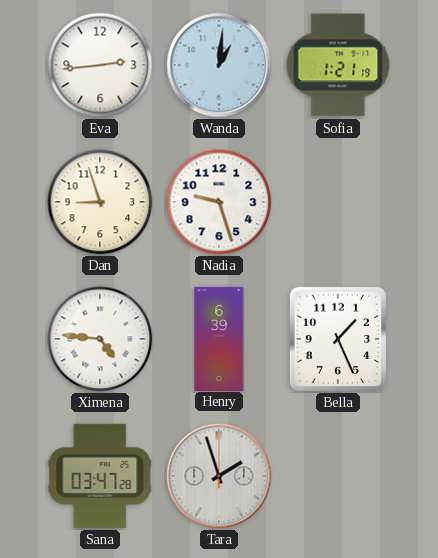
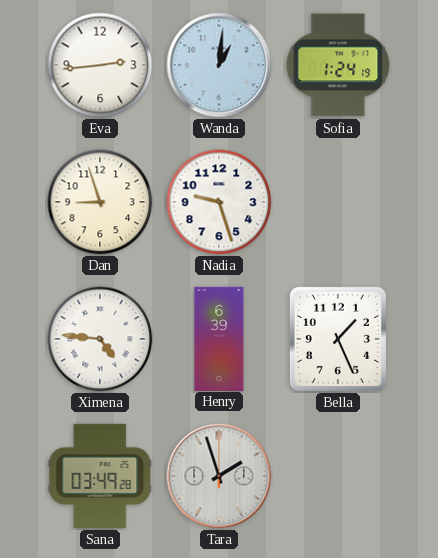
Sofia: 1:21 -> 1:24
Sana: 03:47 -> 03:49
